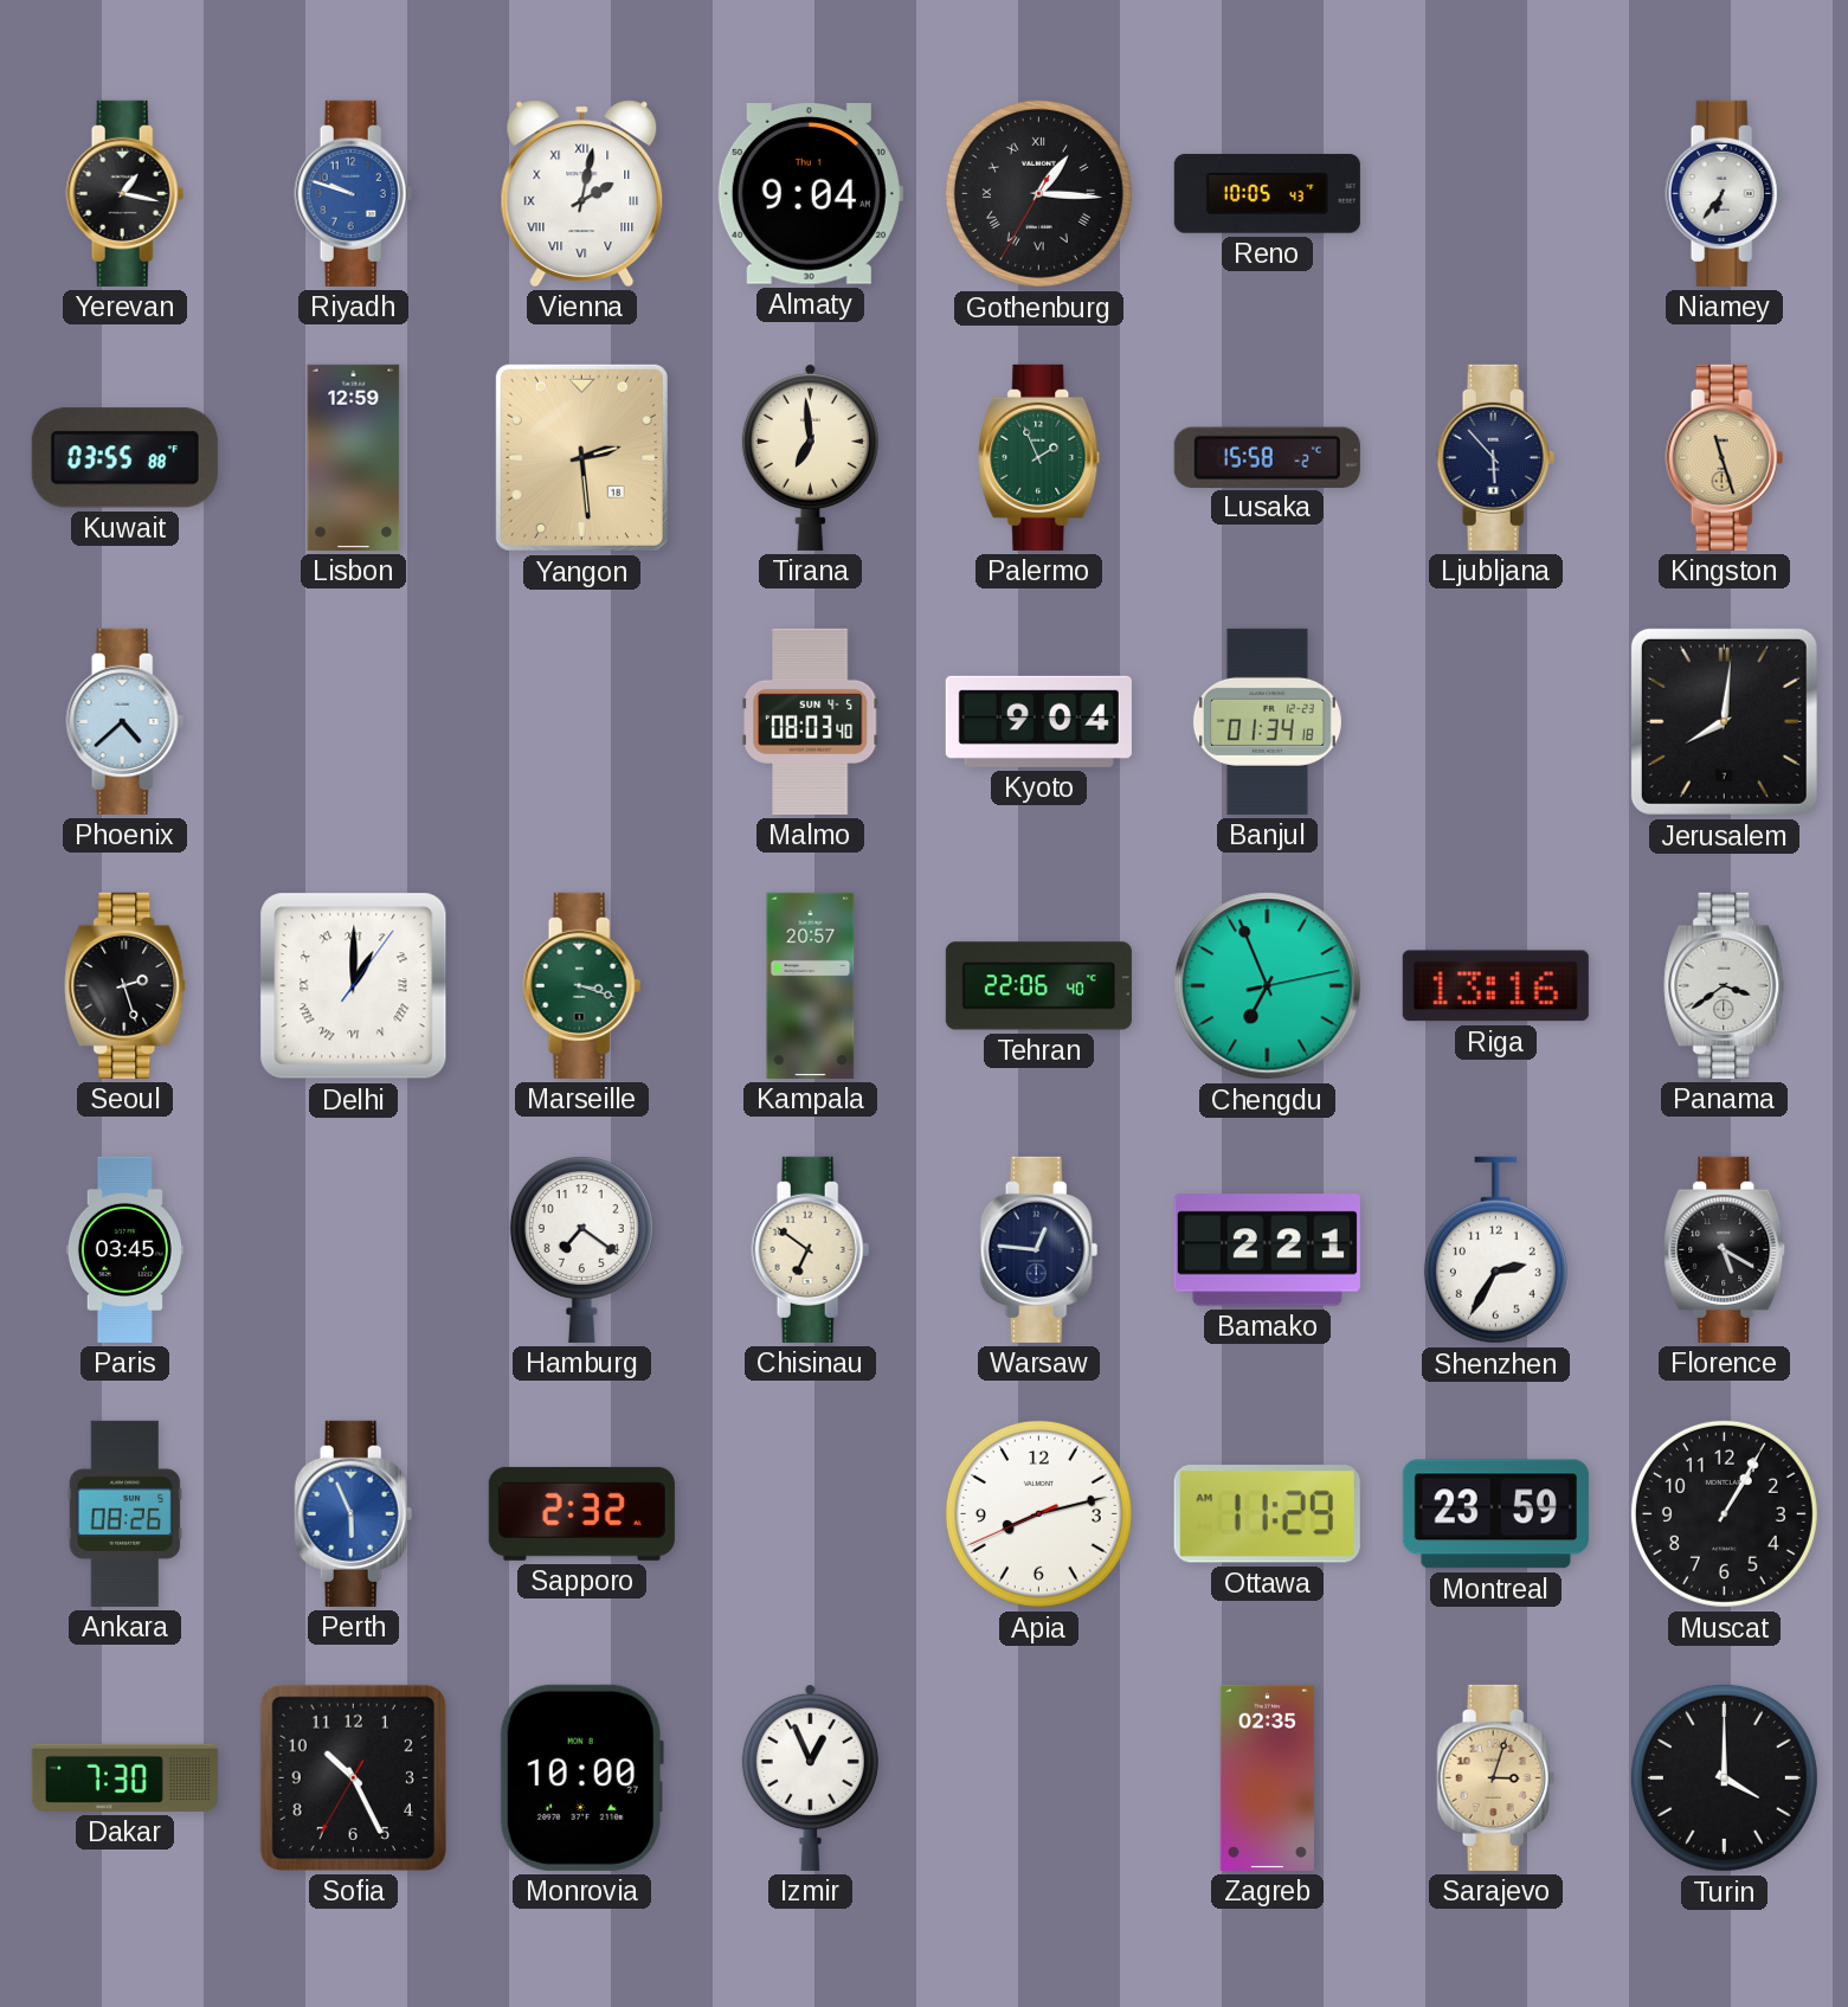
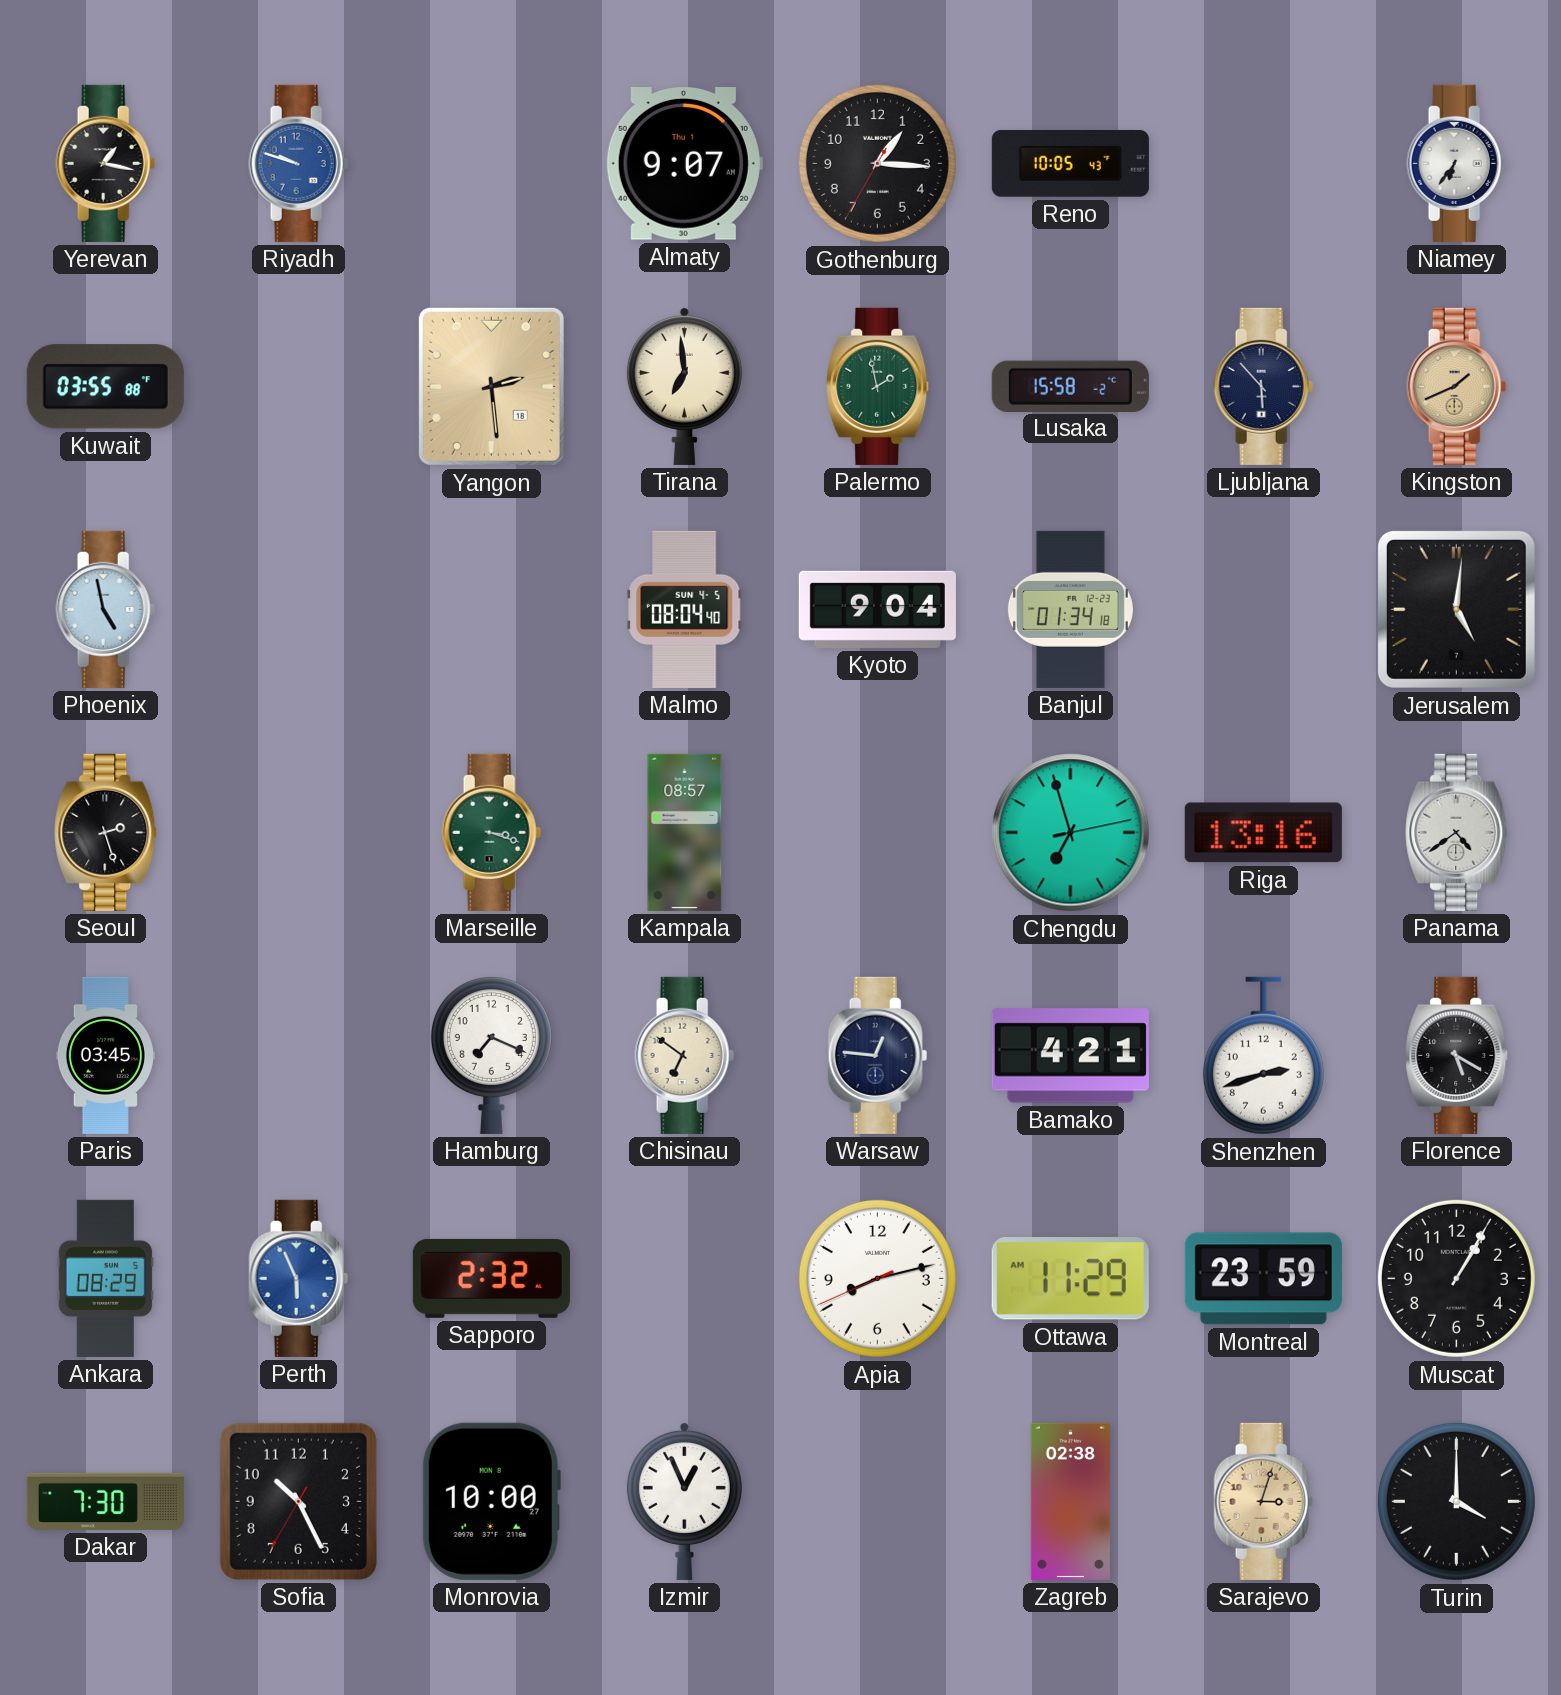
Vienna: 2:02 -> none
Almaty: 9:04 -> 9:07
Gothenburg numerals: Roman -> Arabic
Lisbon: 12:59 -> none
Palermo: 1:56 -> 1:58
Kingston: 11:27 -> 1:41
Phoenix: 4:38 -> 4:58
Malmo: 08:03 -> 08:04
Jerusalem: 8:01 -> 5:01
Delhi: 1:00 -> none
Kampala: 20:57 -> 08:57
Tehran: 22:06 -> none
Chengdu: 6:56 -> 6:57
Panama: 3:39 -> 4:39
Hamburg: 7:21 -> 7:19
Bamako: 2:21 -> 4:21
Shenzhen: 2:35 -> 2:42
Ankara: 08:26 -> 08:29
Zagreb: 02:35 -> 02:38
